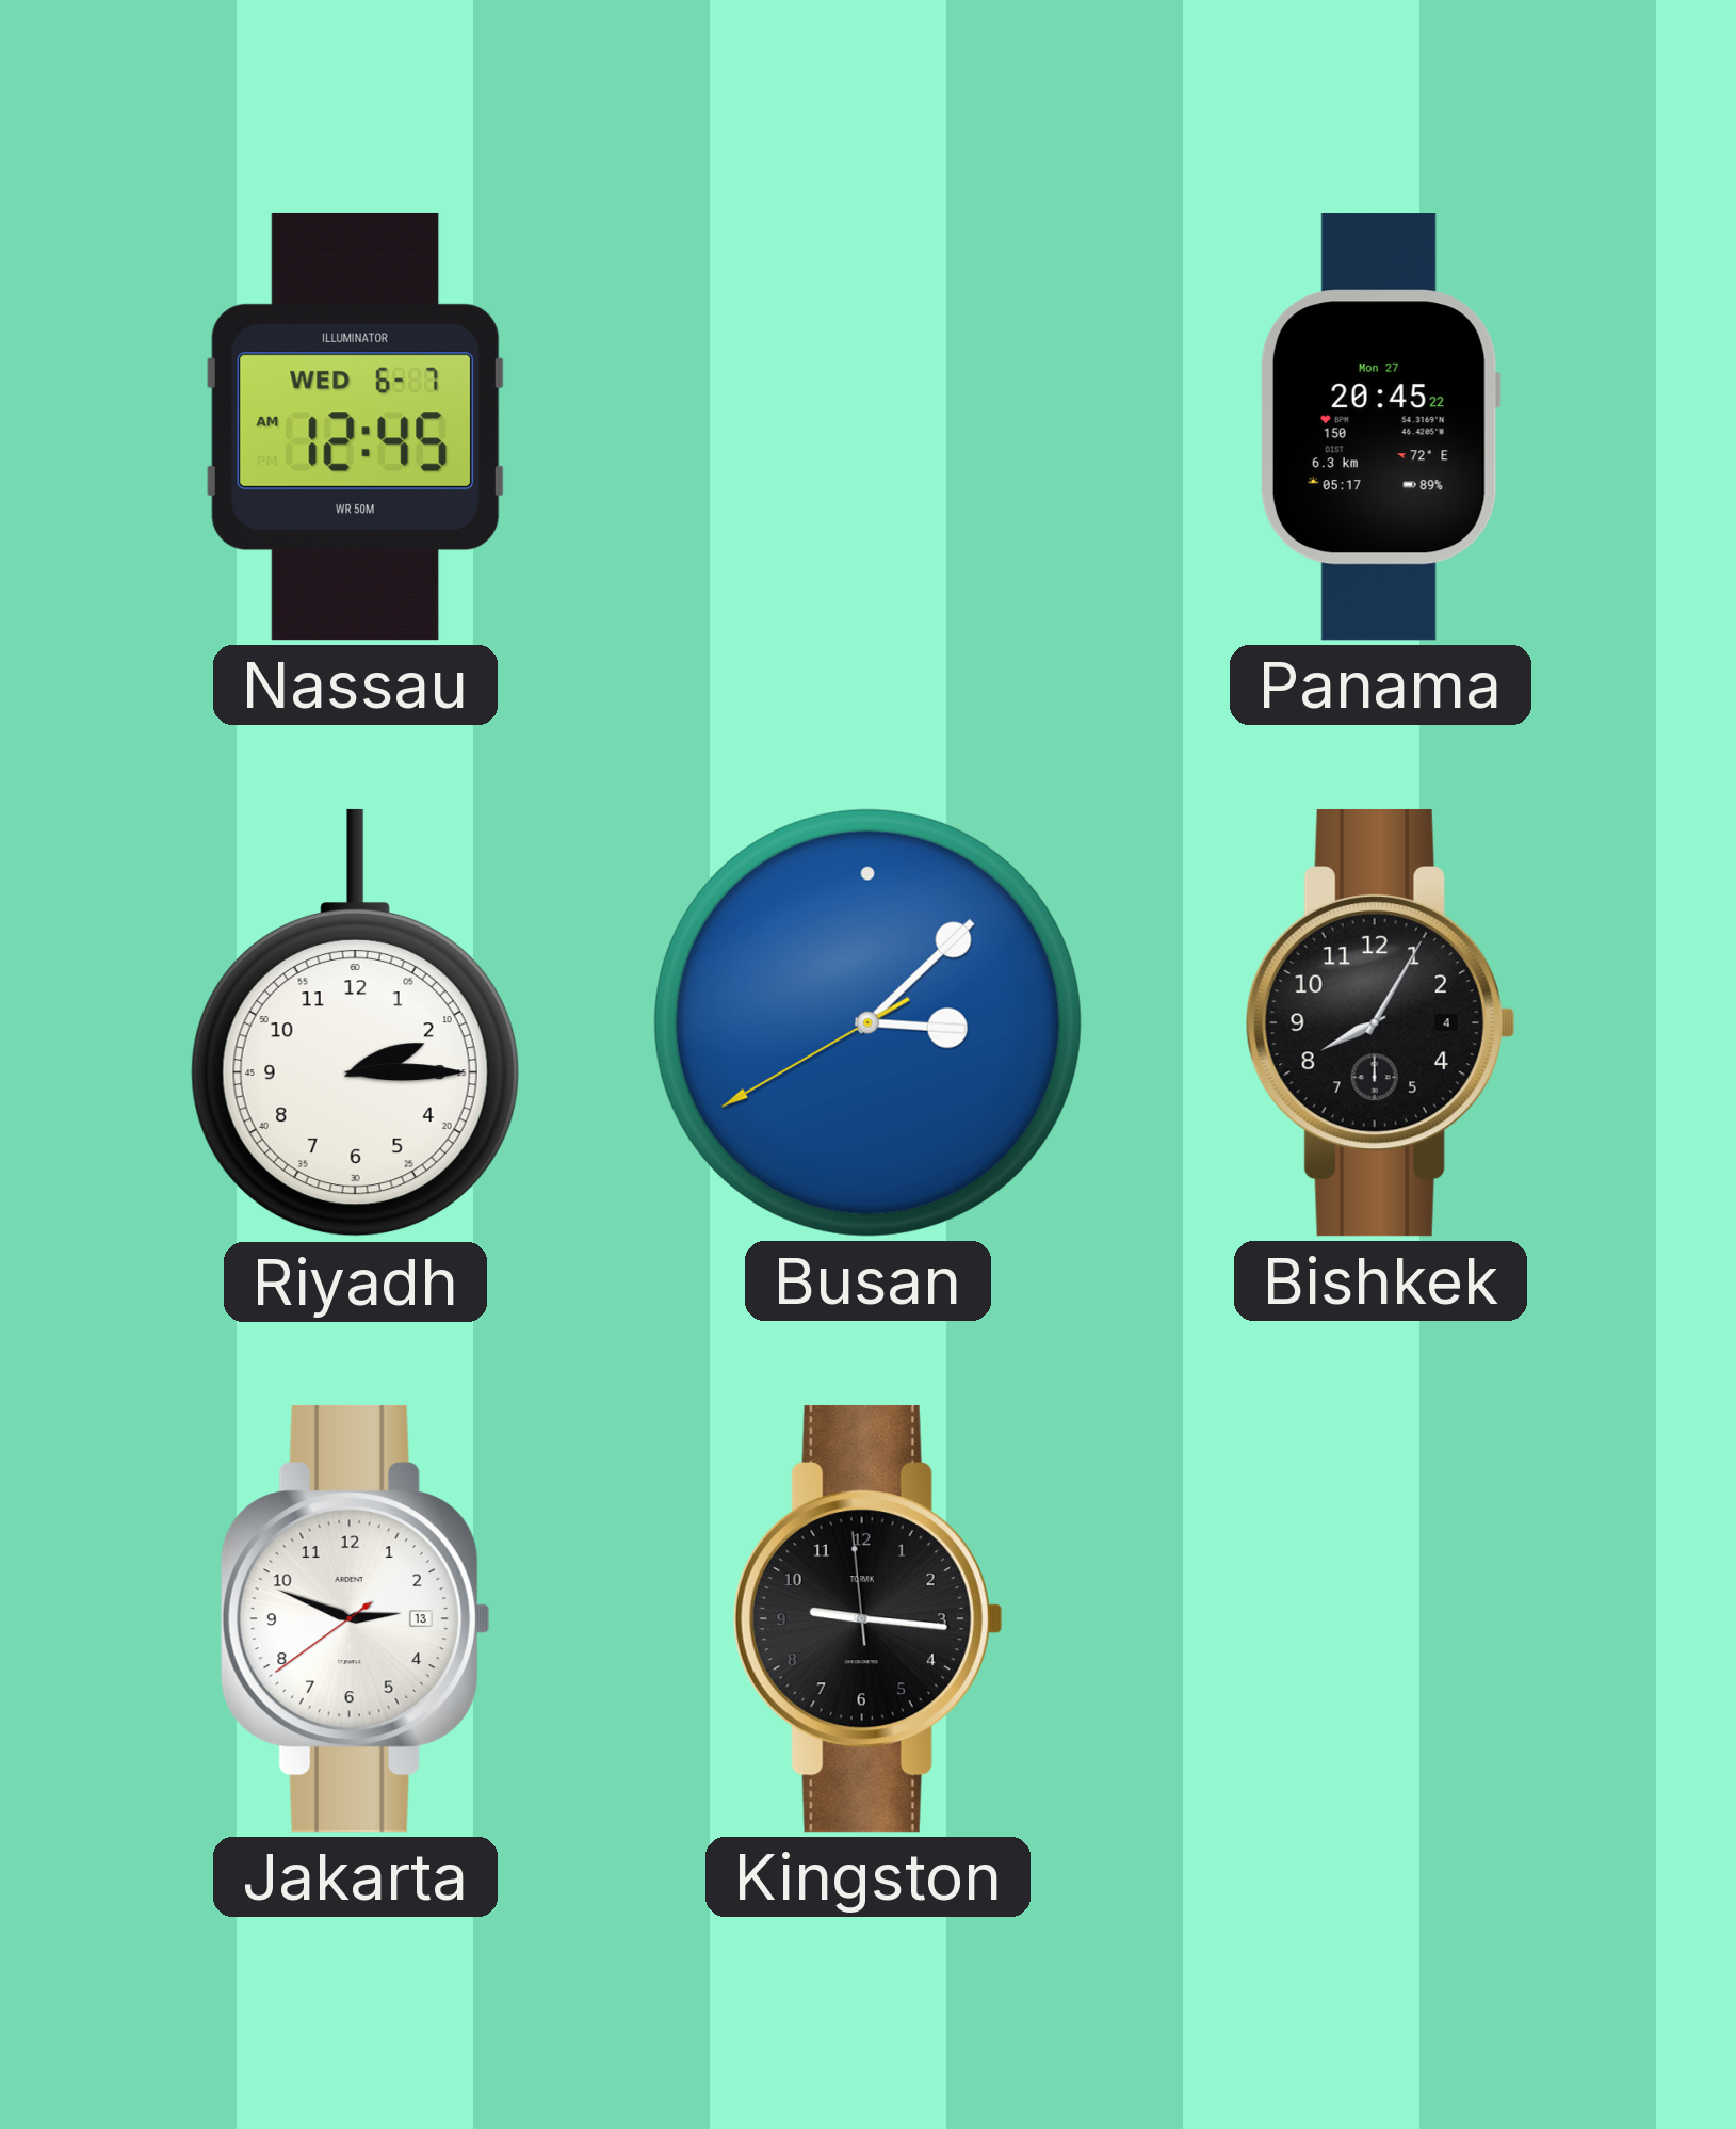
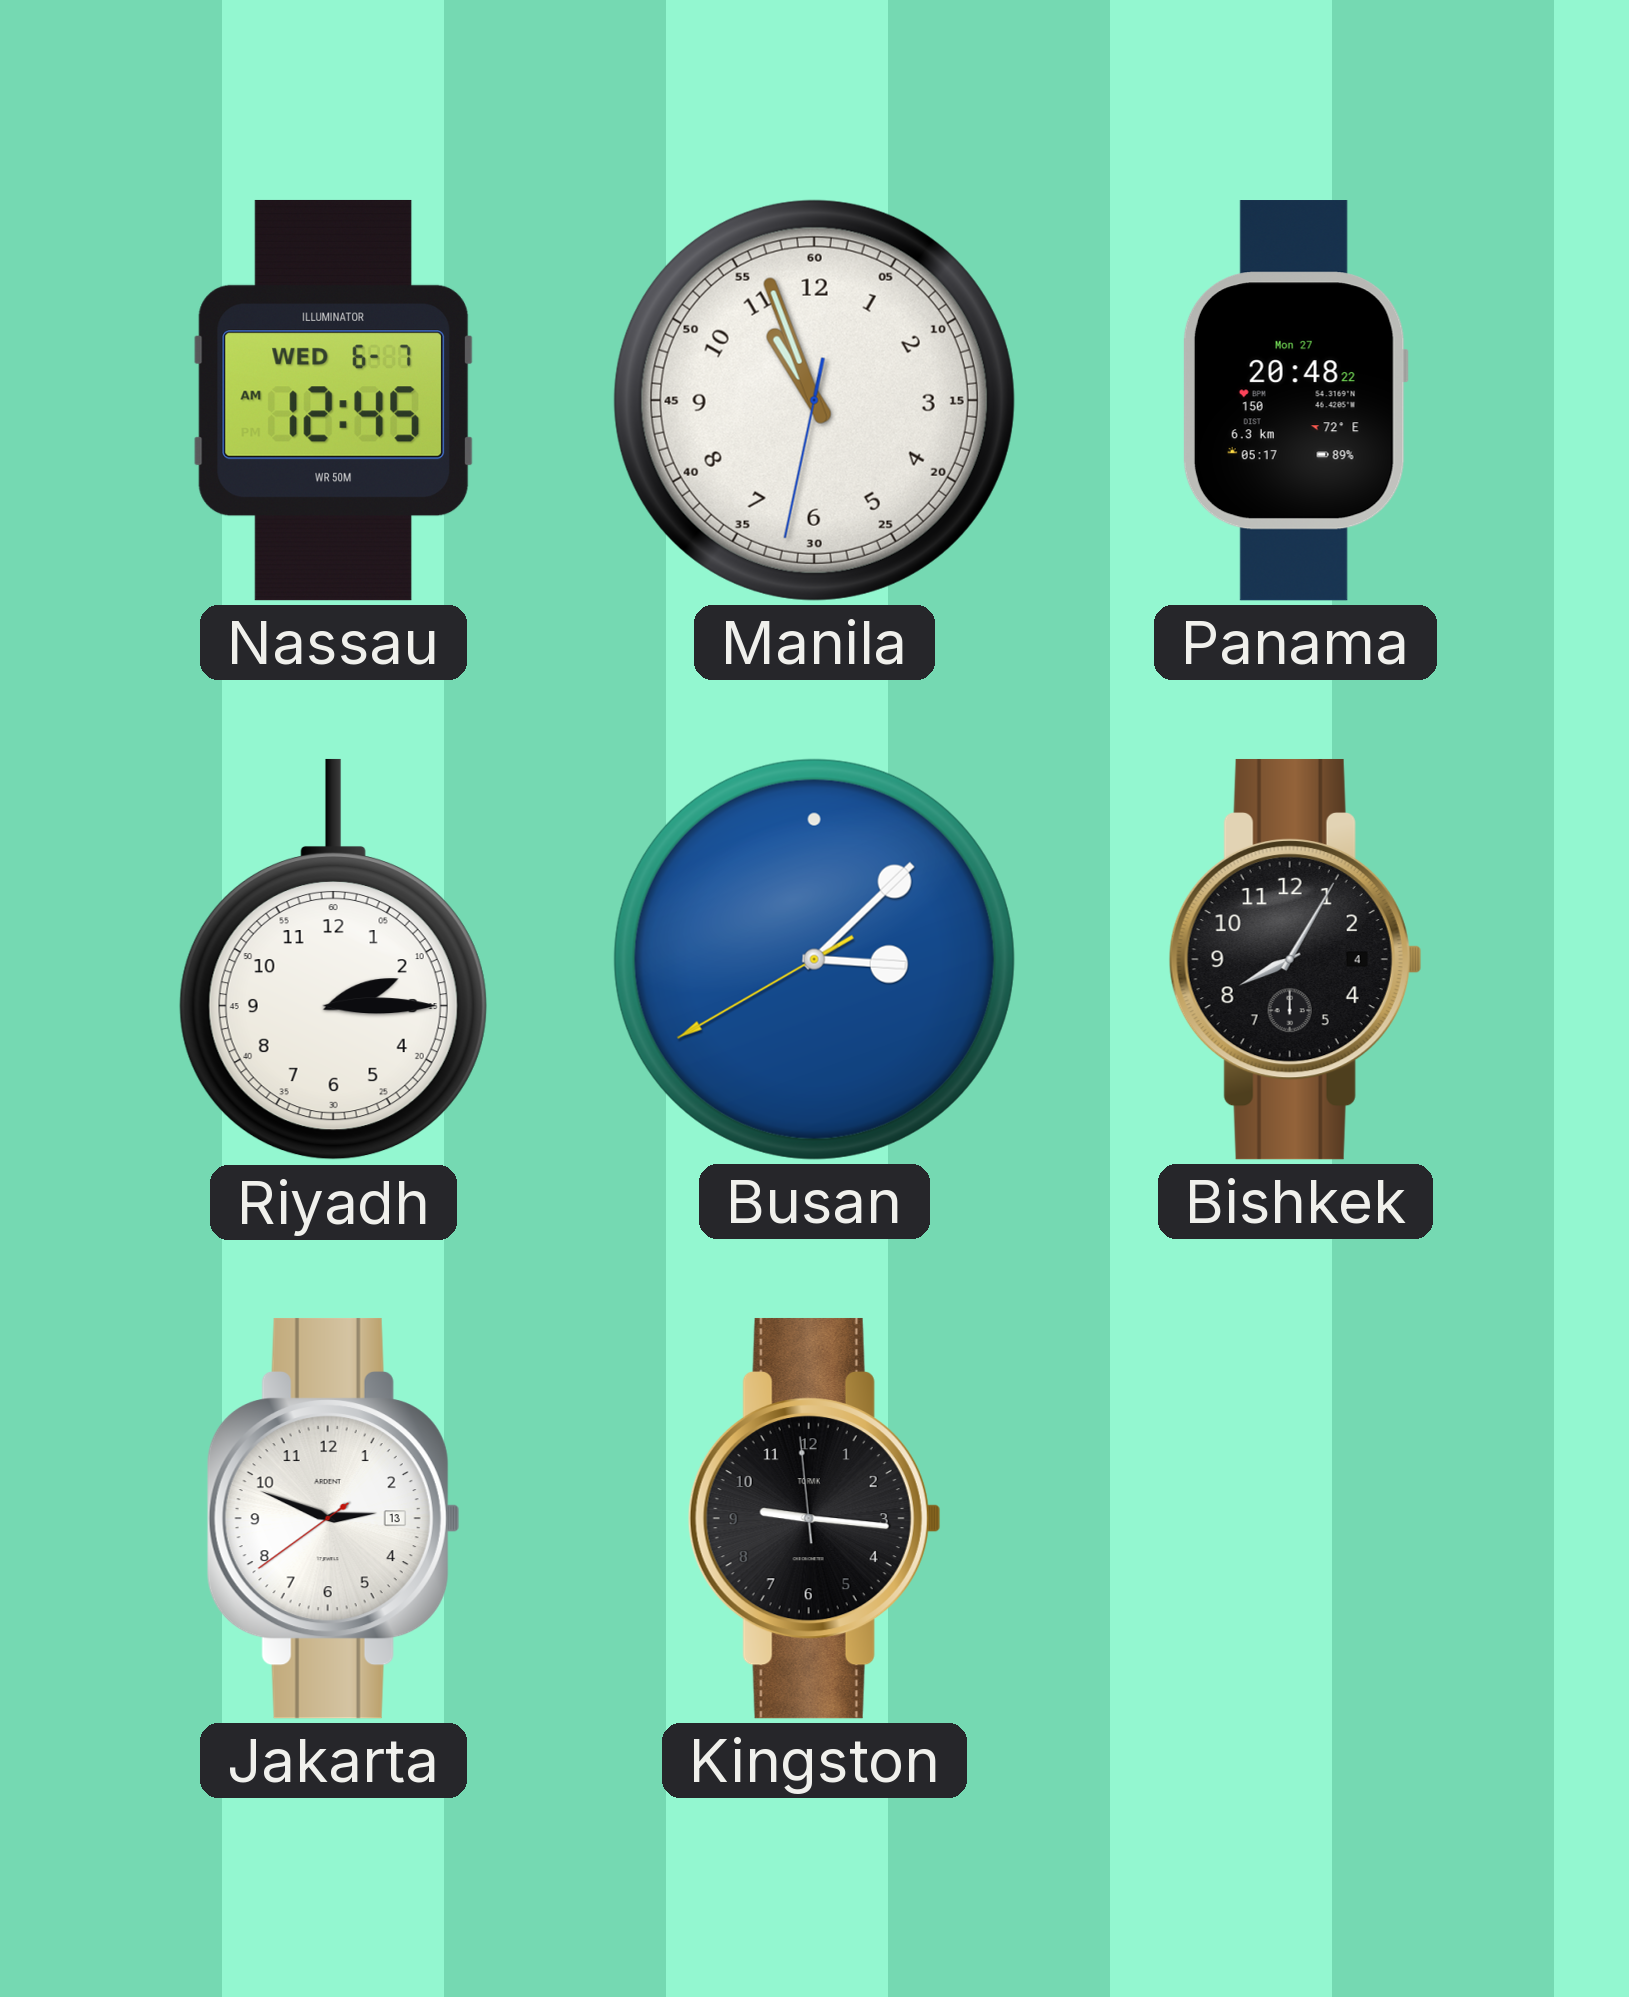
Manila: none -> 10:56
Panama: 20:45 -> 20:48
